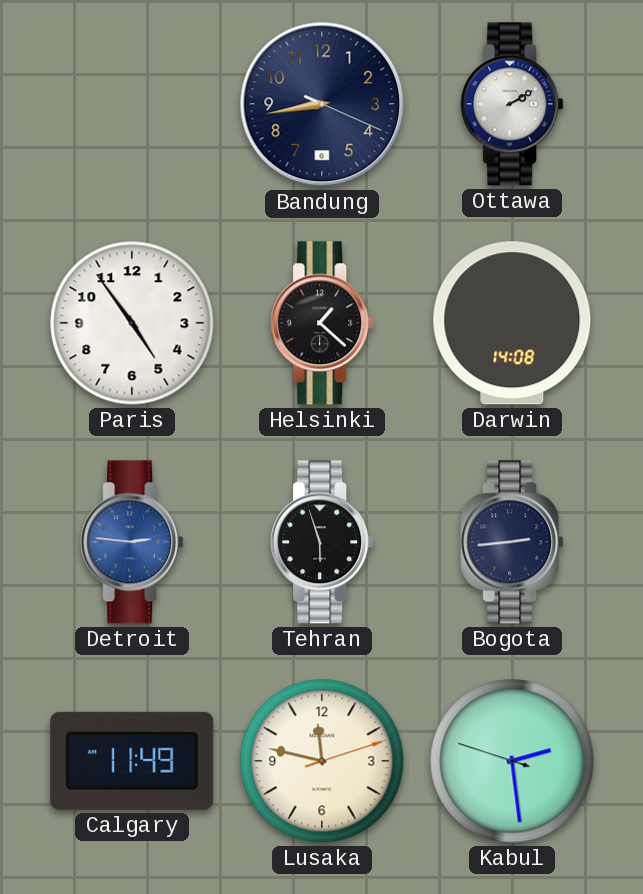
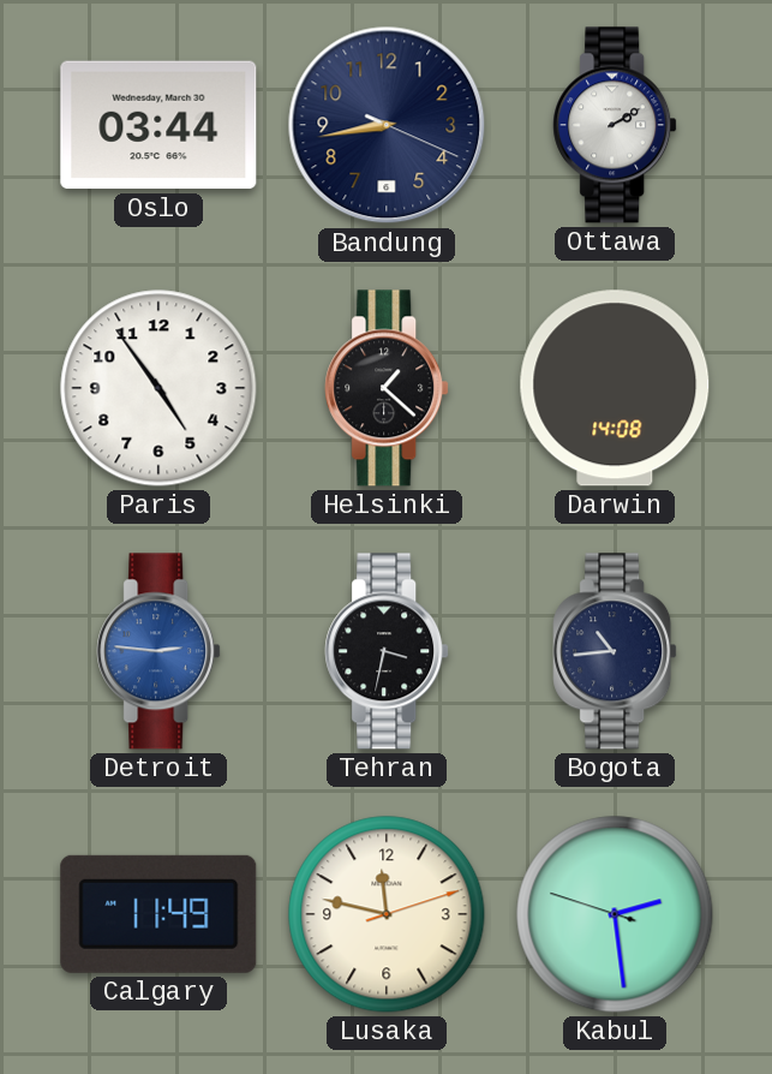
Oslo: none -> 03:44
Tehran: 5:57 -> 3:32
Bogota: 2:44 -> 10:44
